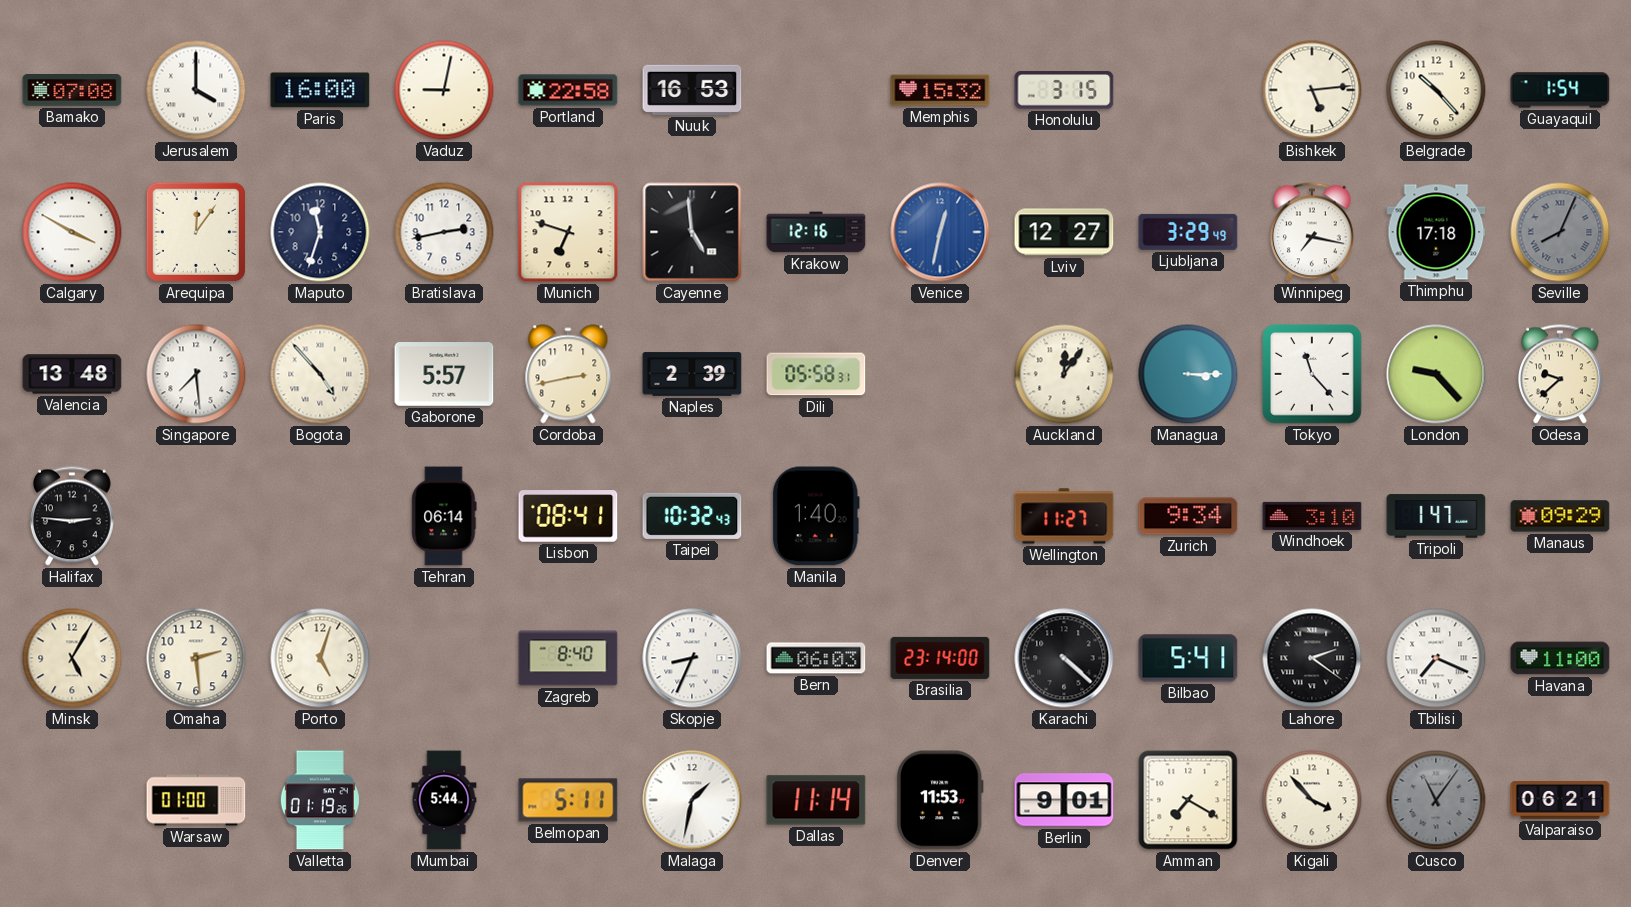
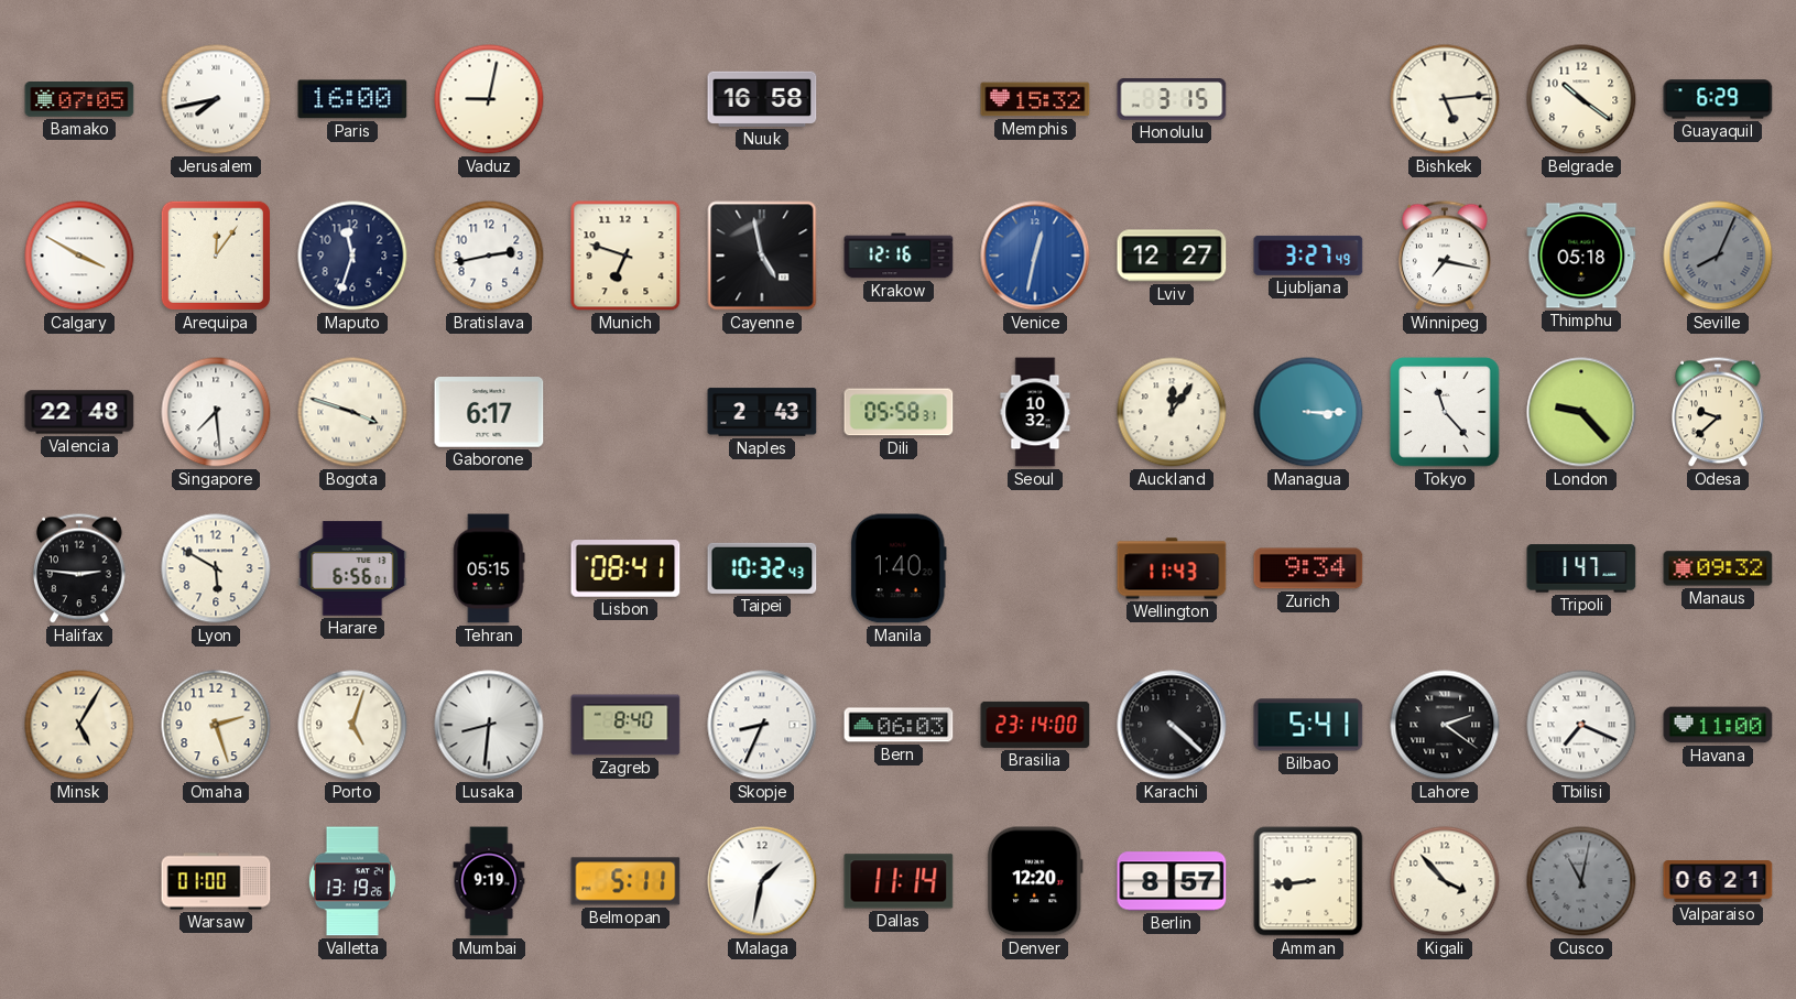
Bamako: 07:08 -> 07:05
Jerusalem: 4:00 -> 7:43
Portland: 22:58 -> none
Nuuk: 16:53 -> 16:58
Belgrade: 10:23 -> 10:21
Guayaquil: 1:54 -> 6:29
Cayenne: 4:59 -> 4:58
Ljubljana: 3:29 -> 3:27
Thimphu: 17:18 -> 05:18
Valencia: 13:48 -> 22:48
Bogota: 4:53 -> 3:48
Gaborone: 5:57 -> 6:17
Cordoba: 2:43 -> none
Naples: 2:39 -> 2:43
Seoul: none -> 10:32
Lyon: none -> 5:50
Harare: none -> 6:56
Tehran: 06:14 -> 05:15
Wellington: 11:27 -> 11:43
Windhoek: 3:10 -> none
Manaus: 09:29 -> 09:32
Omaha: 2:29 -> 2:27
Lusaka: none -> 8:31
Valletta: 01:19 -> 13:19
Mumbai: 5:44 -> 9:19
Denver: 11:53 -> 12:20
Berlin: 9:01 -> 8:57
Amman: 7:20 -> 8:44
Cusco: 11:06 -> 11:02
